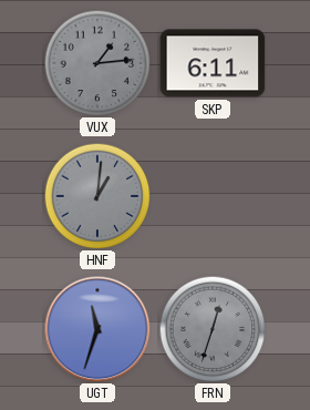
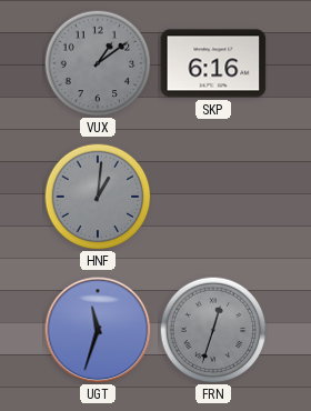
VUX: 1:14 -> 1:09
SKP: 6:11 -> 6:16
